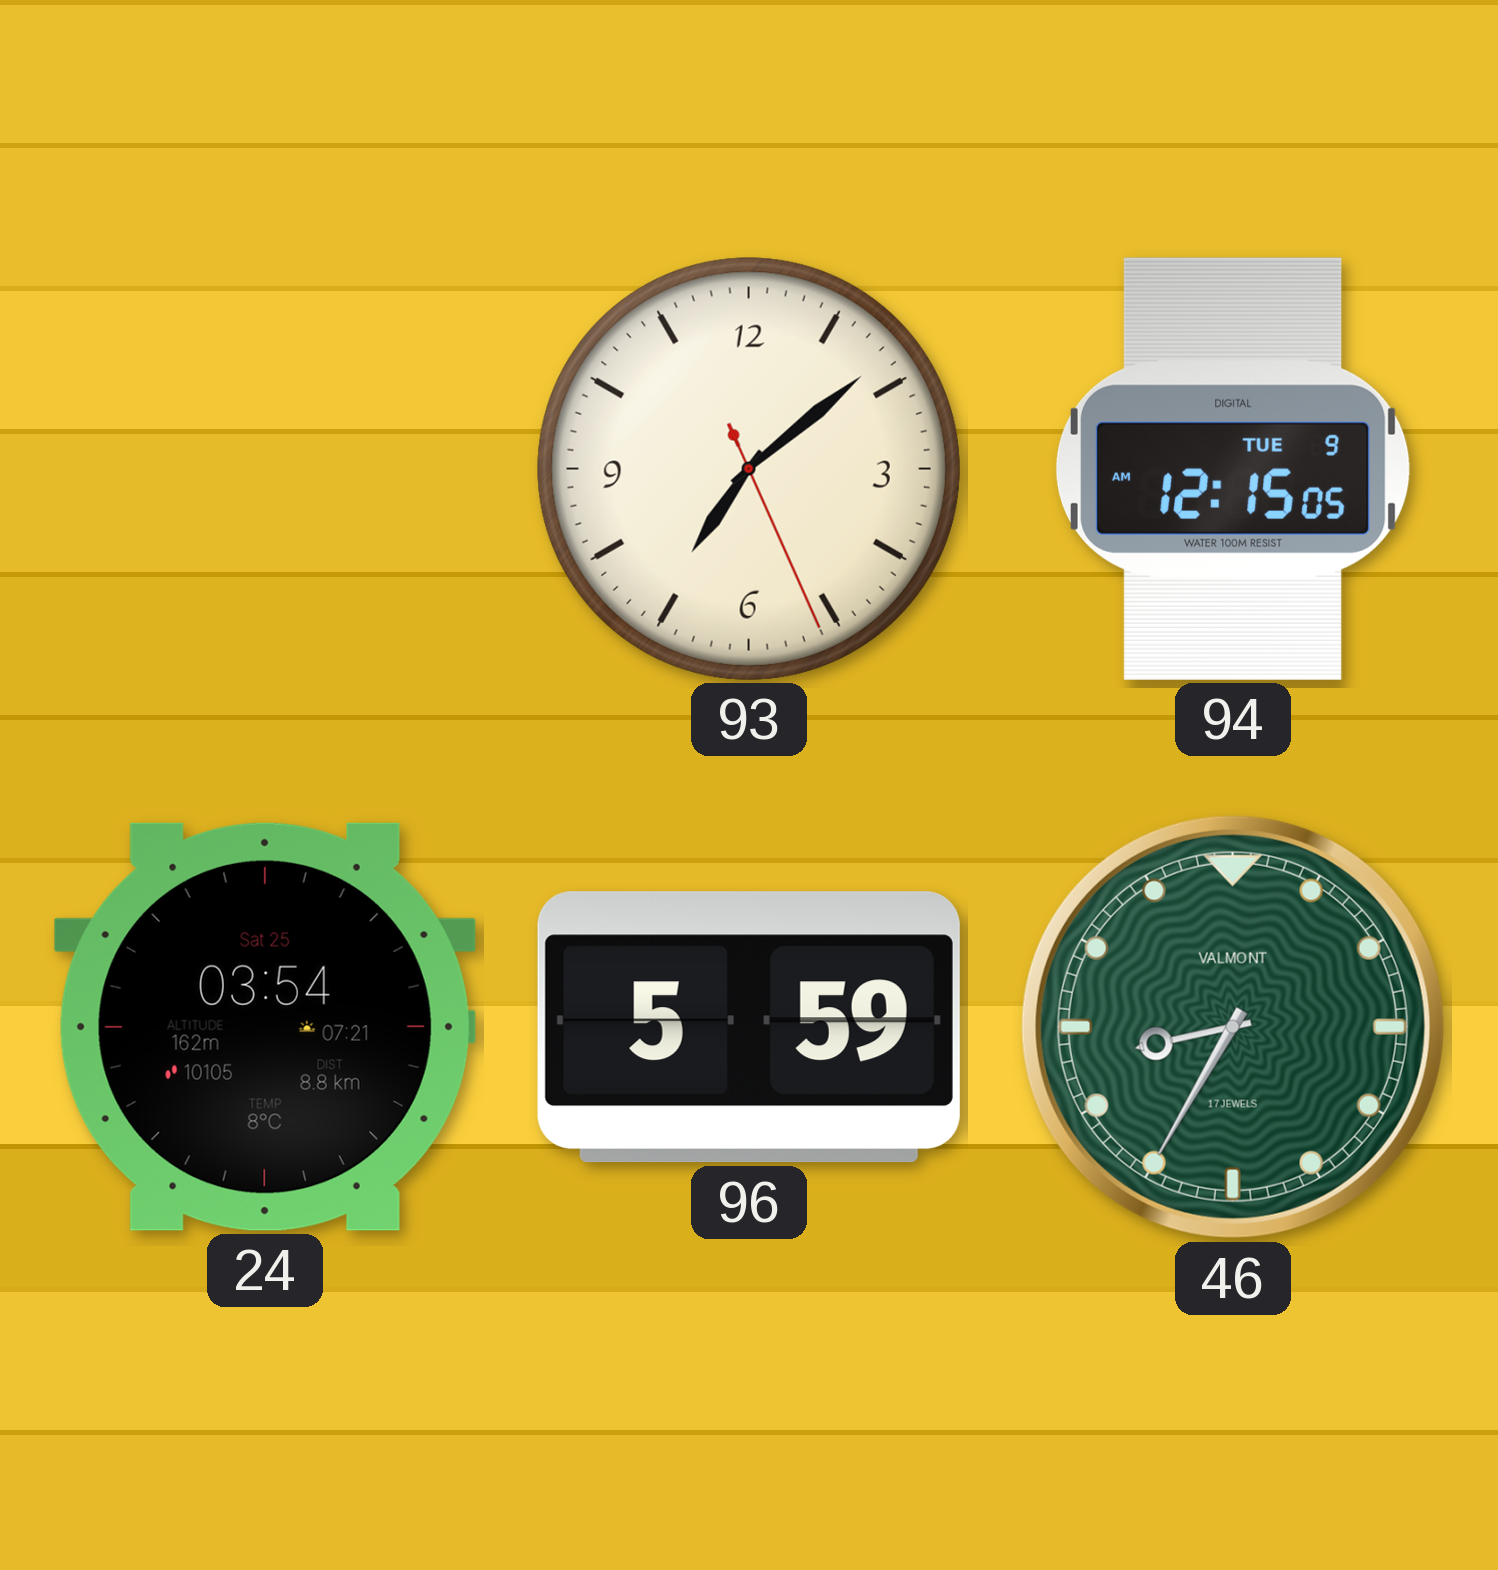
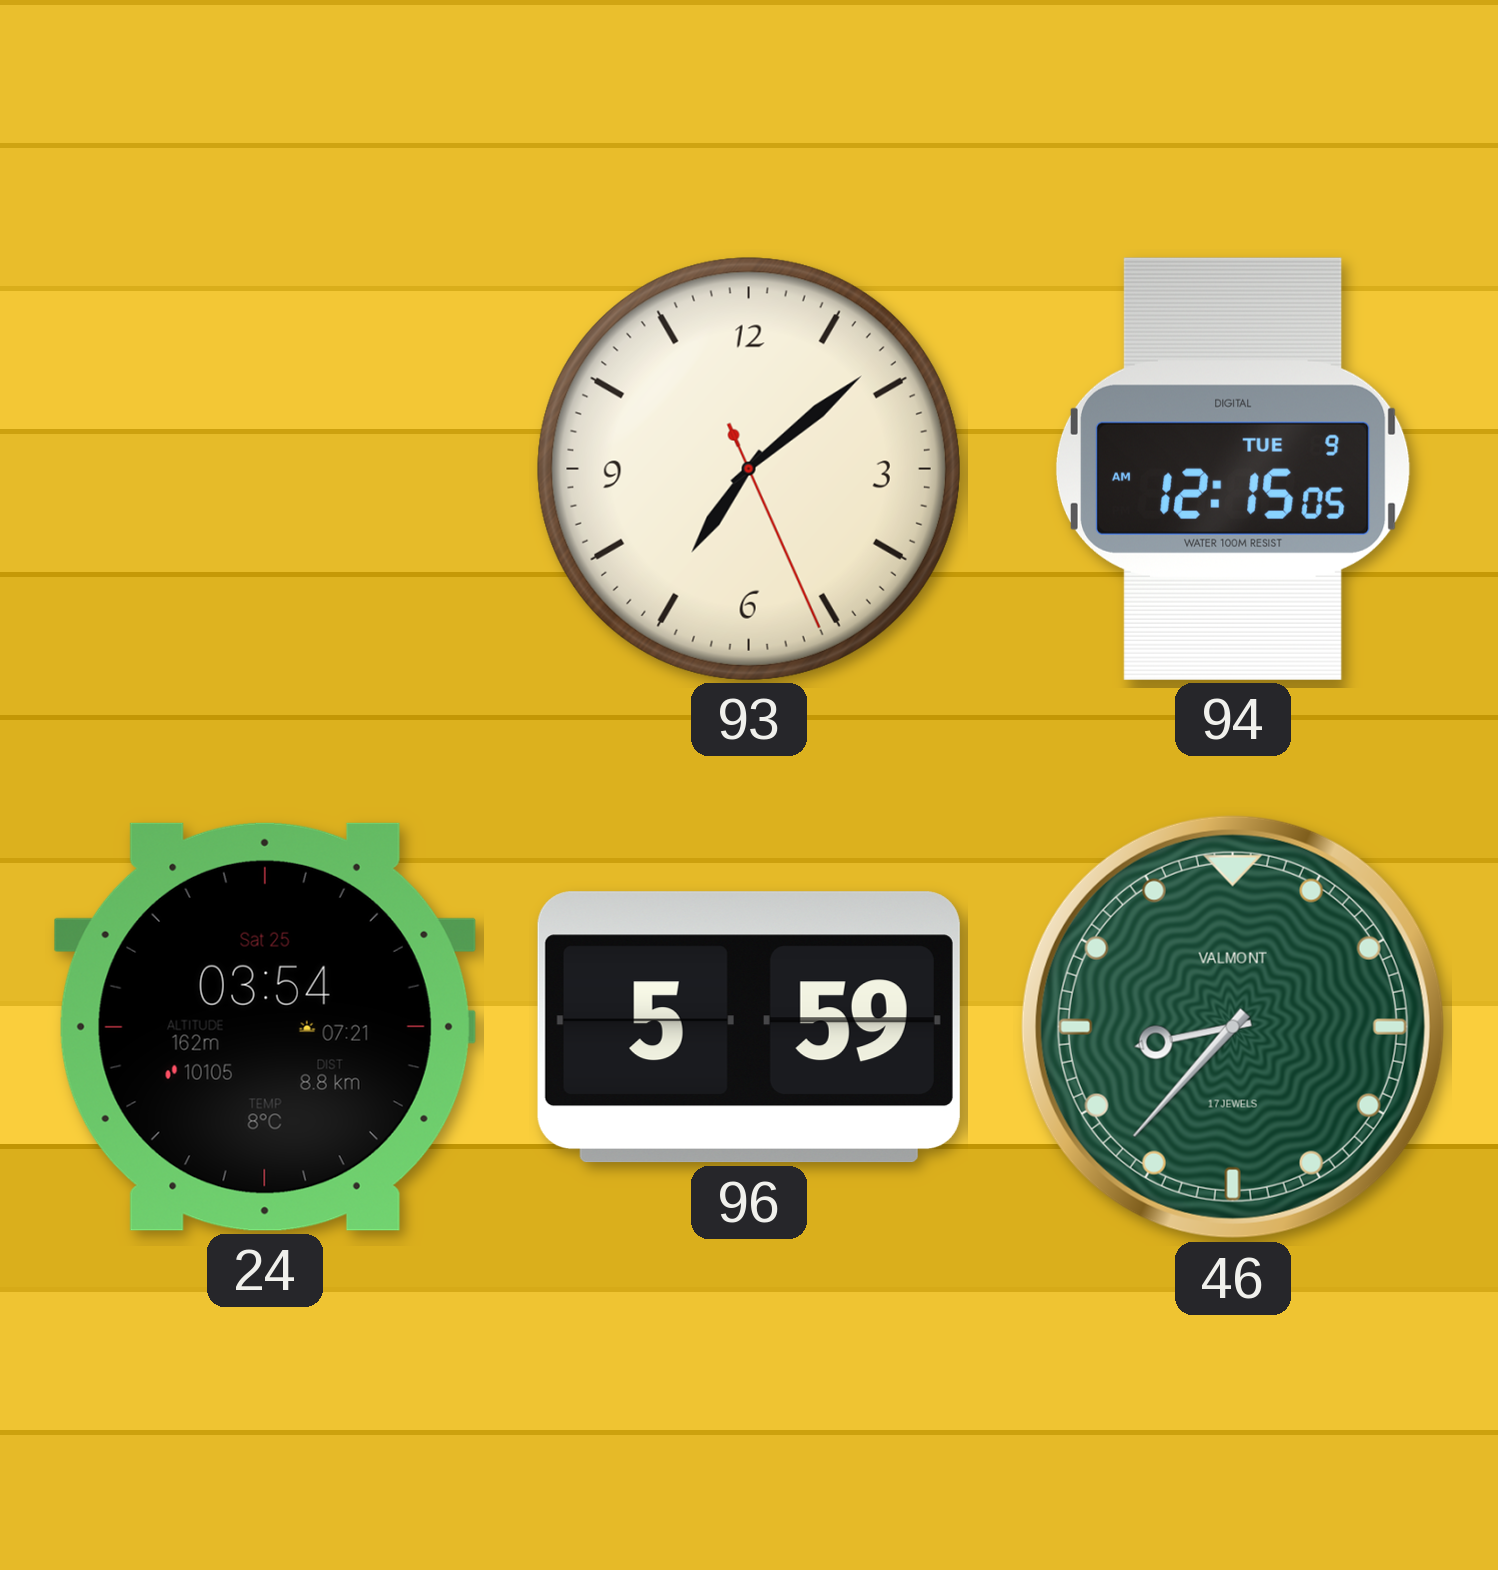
46: 8:35 -> 8:37
